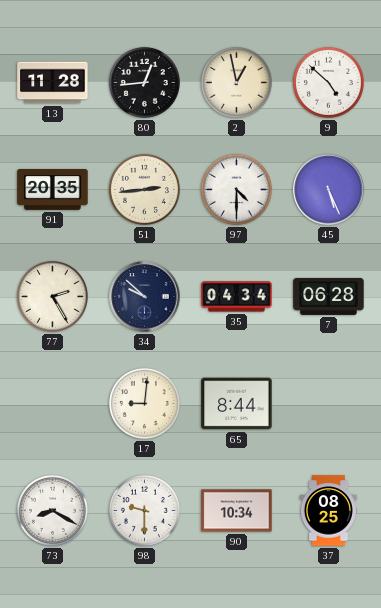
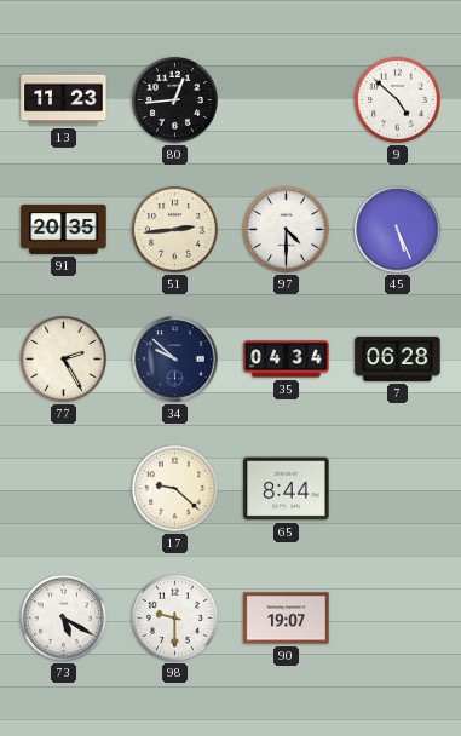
13: 11:28 -> 11:23
2: 12:58 -> none
17: 9:01 -> 9:22
73: 8:20 -> 5:20
90: 10:34 -> 19:07
37: 08:25 -> none
